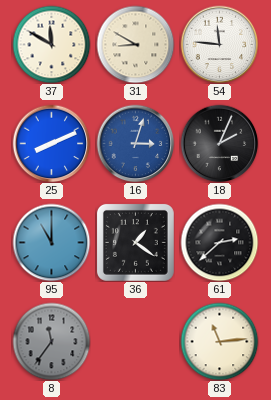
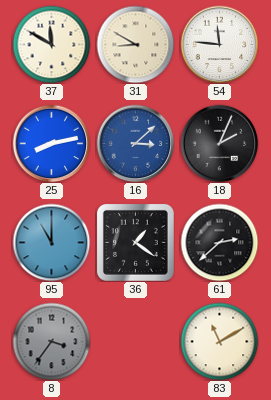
25: 8:11 -> 8:13
16: 3:03 -> 3:08
8: 11:36 -> 3:36
83: 11:14 -> 11:10
